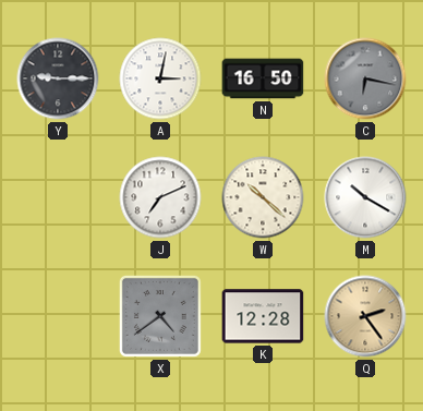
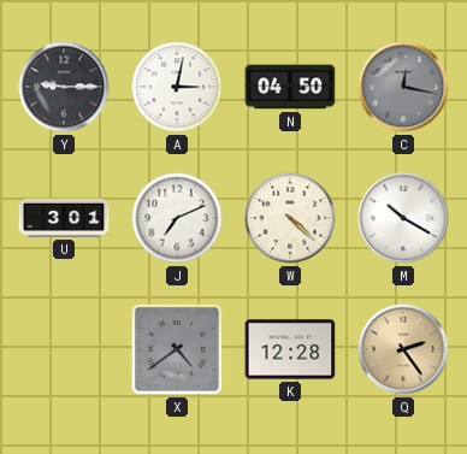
N: 16:50 -> 04:50
C: 6:17 -> 12:17
U: none -> 3:01
W: 10:22 -> 4:22
